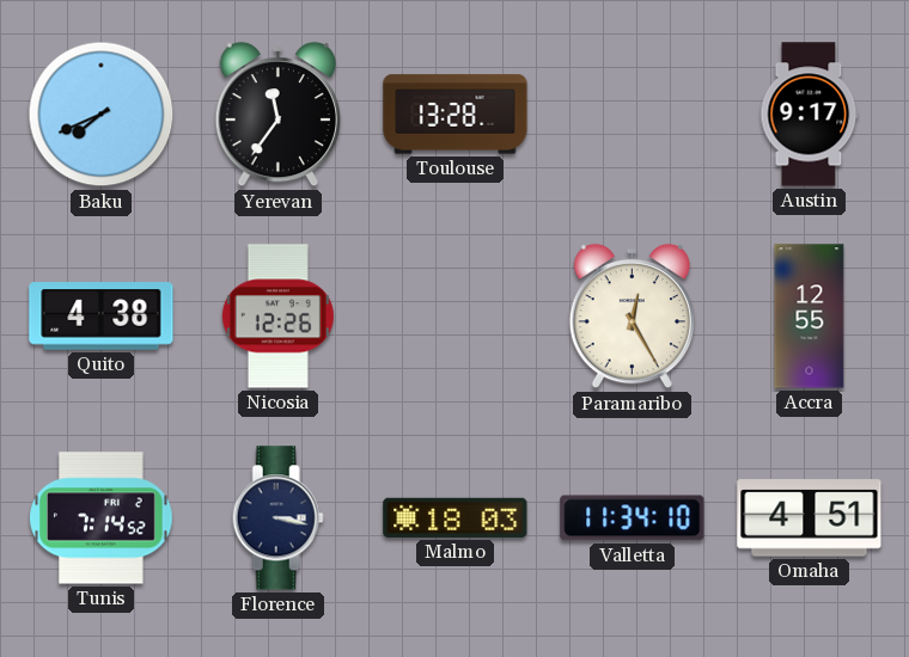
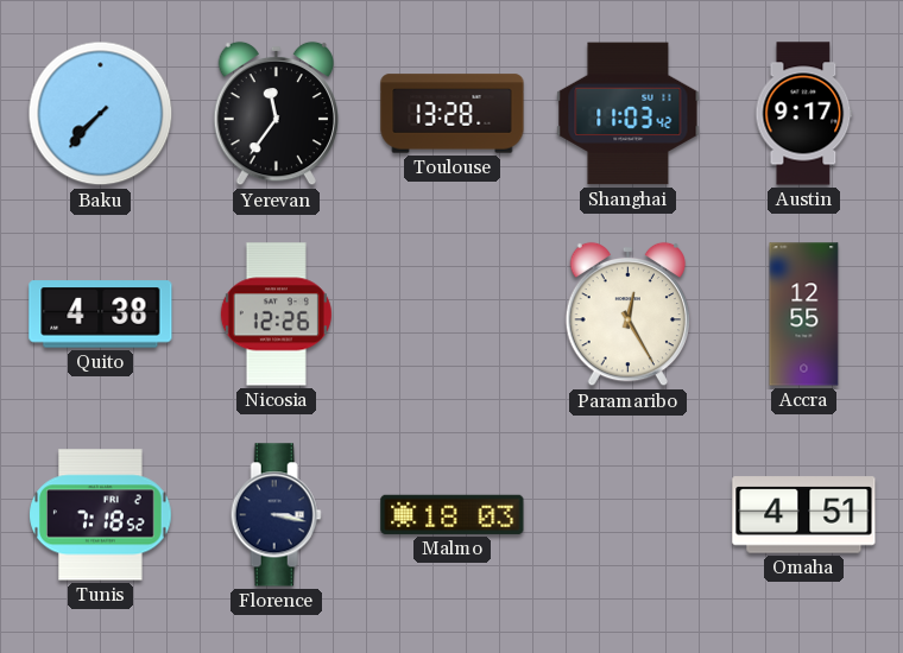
Baku: 7:41 -> 7:37
Shanghai: none -> 11:03
Tunis: 7:14 -> 7:18
Valletta: 11:34 -> none
